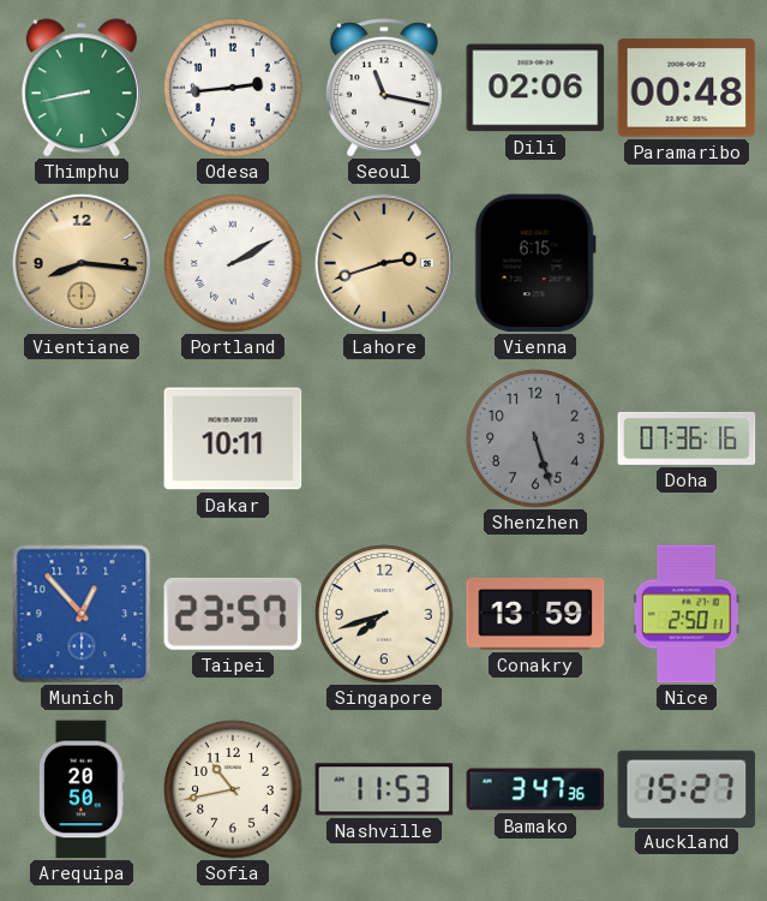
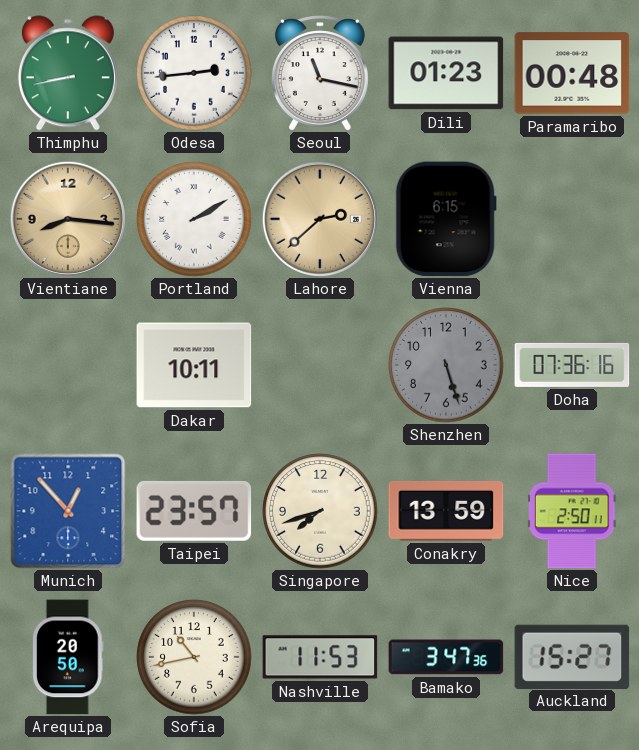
Dili: 02:06 -> 01:23
Lahore: 2:42 -> 2:38
